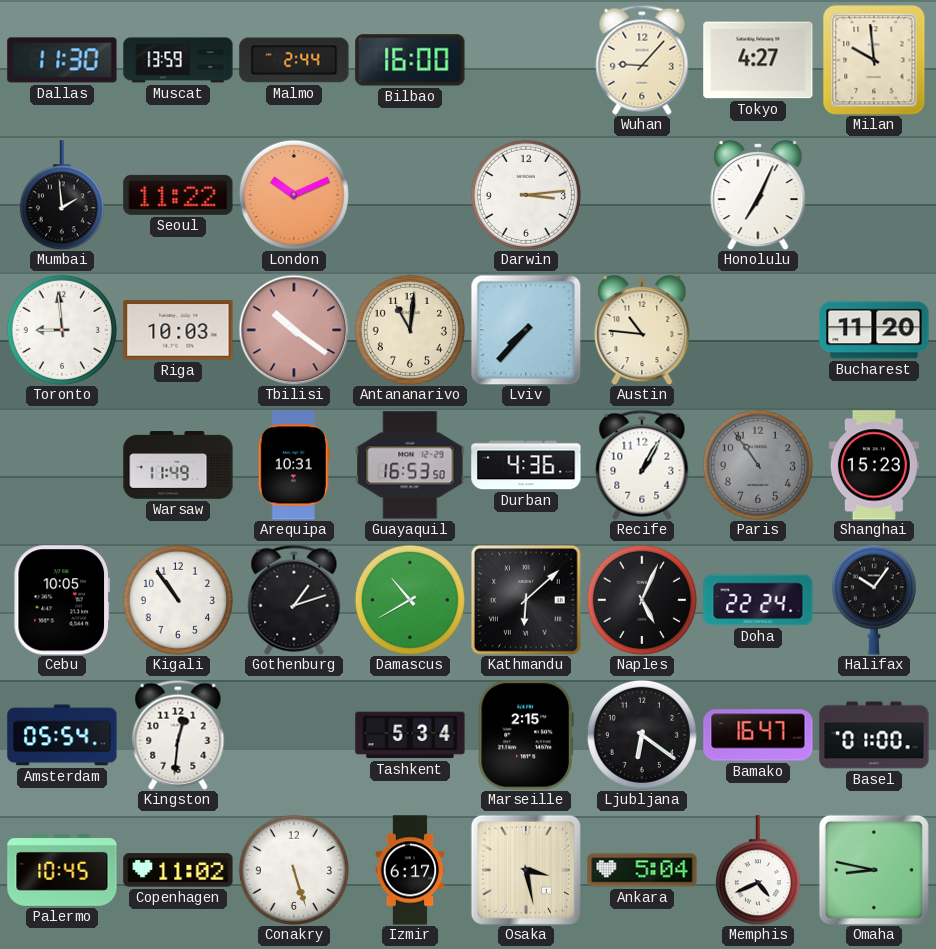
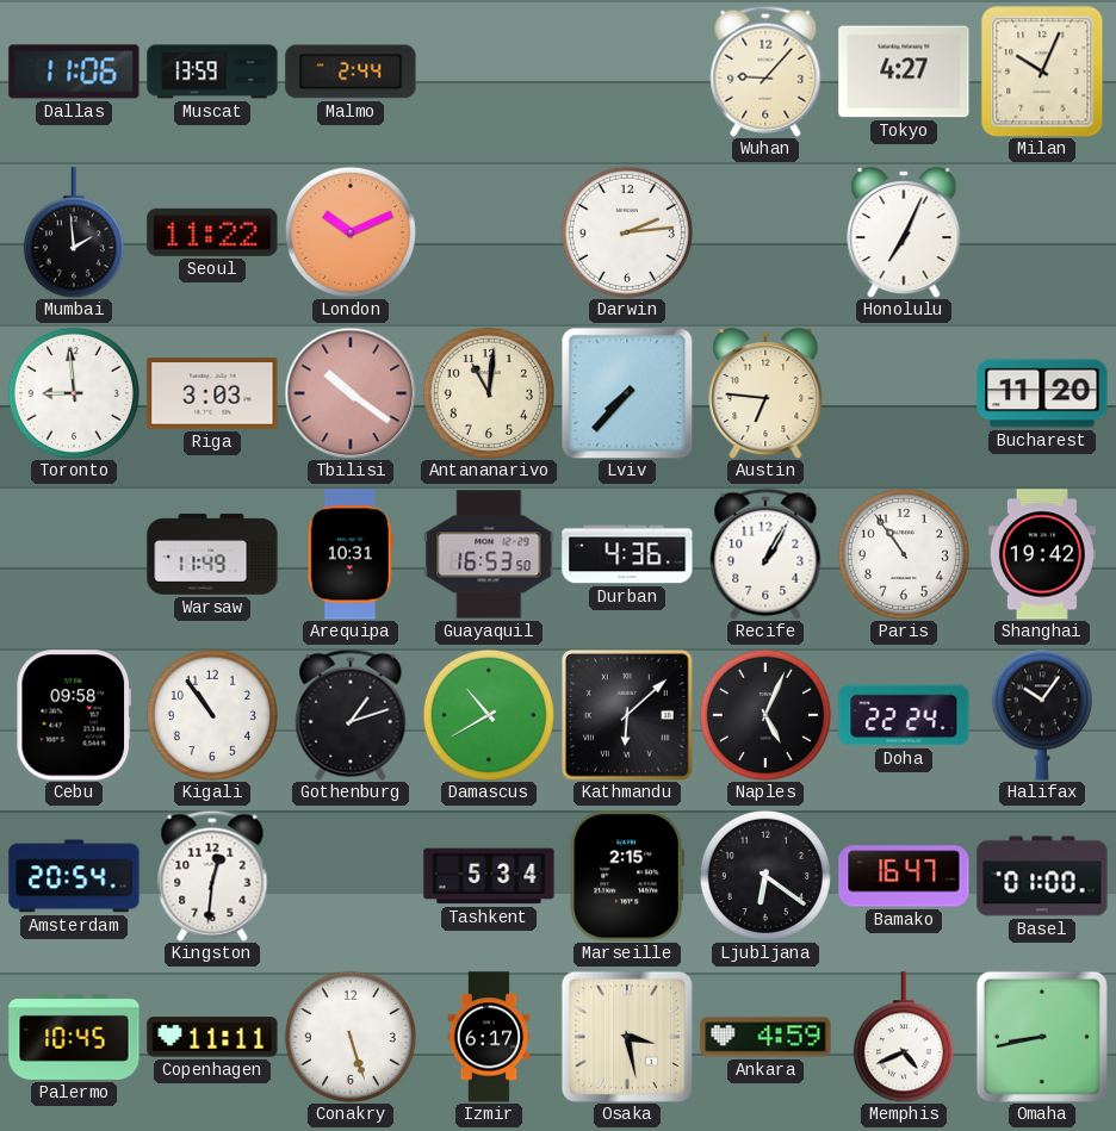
Dallas: 11:30 -> 11:06
Bilbao: 16:00 -> none
Milan: 9:59 -> 10:04
Darwin: 3:14 -> 2:14
Riga: 10:03 -> 3:03
Austin: 10:46 -> 6:46
Paris dial: grey -> white
Shanghai: 15:23 -> 19:42
Cebu: 10:05 -> 09:58
Amsterdam: 05:54 -> 20:54
Copenhagen: 11:02 -> 11:11
Ankara: 5:04 -> 4:59
Omaha: 8:47 -> 8:43
